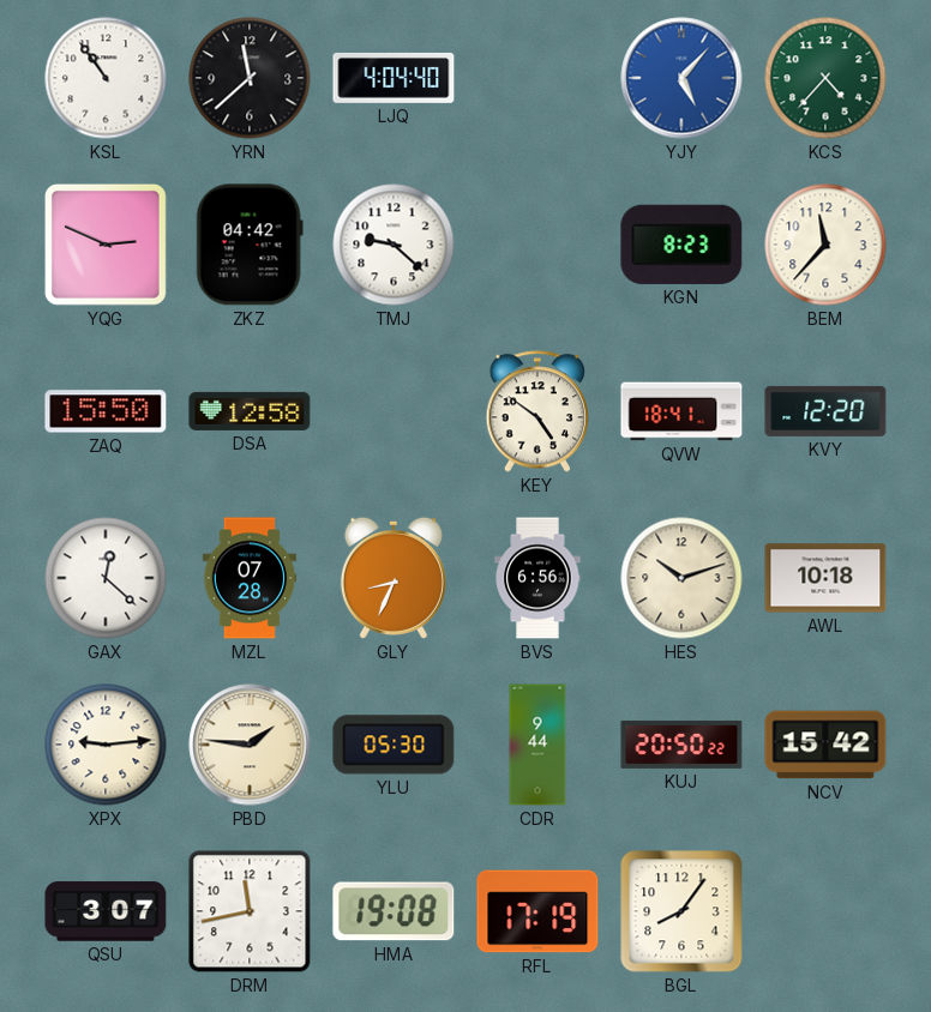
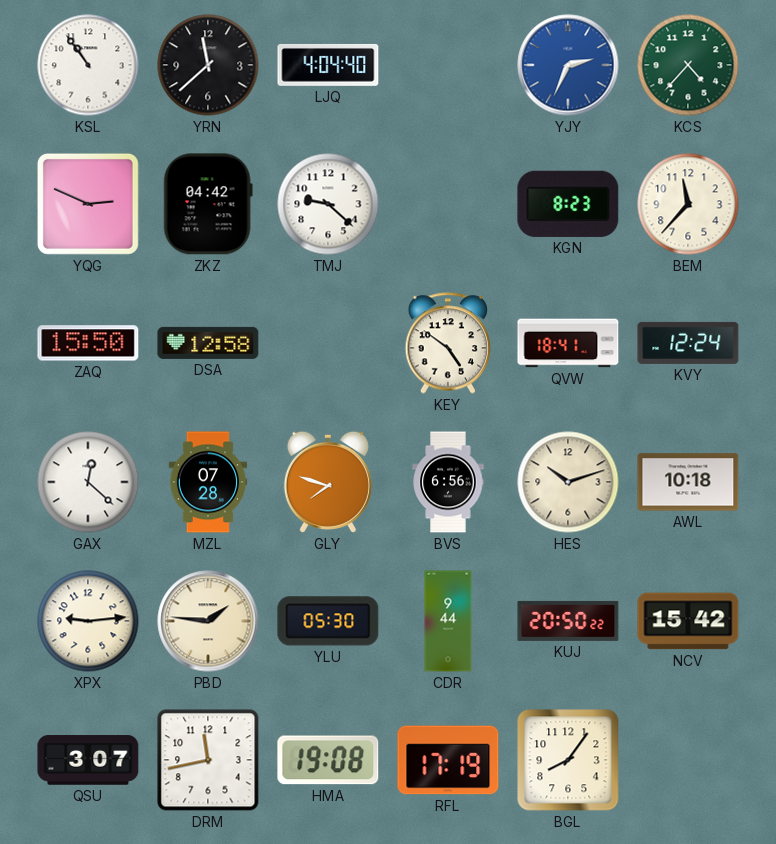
YJY: 5:07 -> 2:34
KVY: 12:20 -> 12:24
GLY: 8:34 -> 7:48
